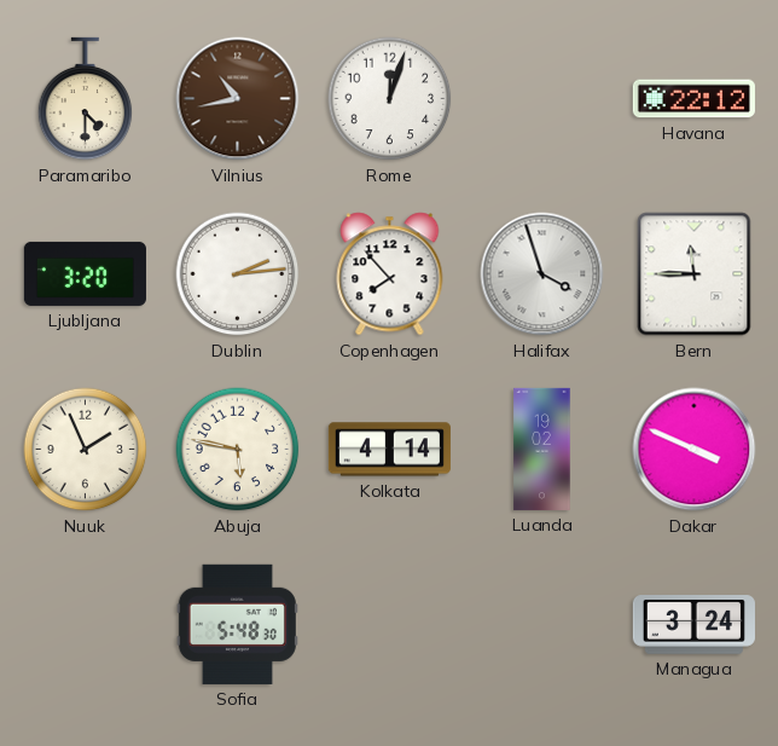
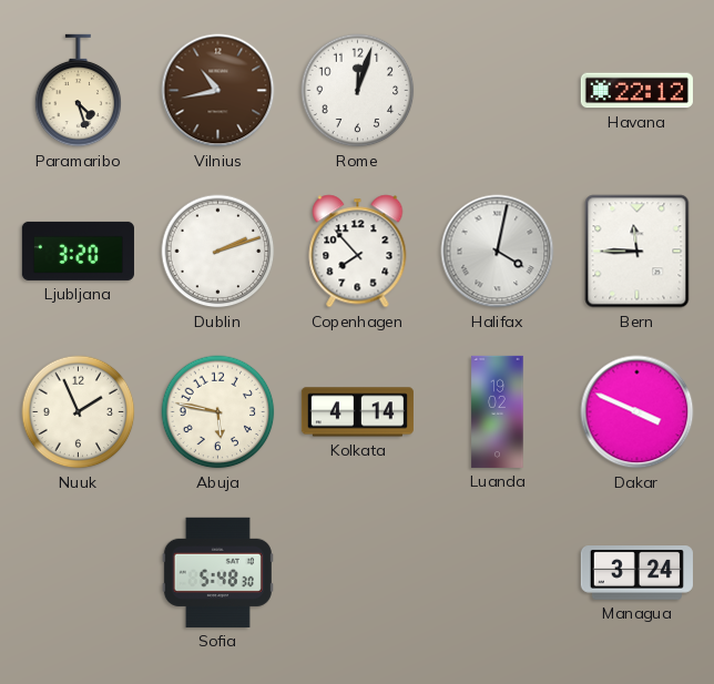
Paramaribo: 4:30 -> 4:27
Dublin: 2:14 -> 2:12
Halifax: 3:57 -> 4:02
